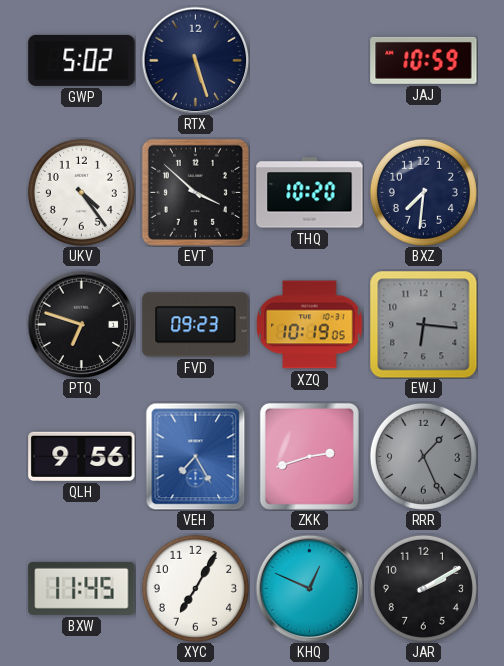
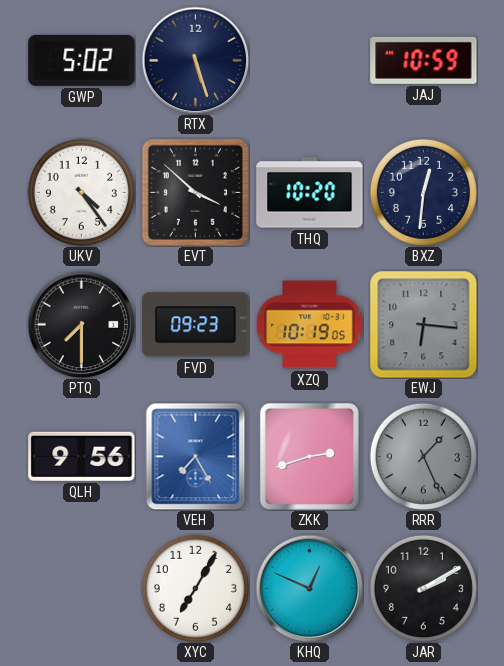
BXZ: 7:31 -> 12:31
PTQ: 6:48 -> 7:30
BXW: 11:45 -> none
